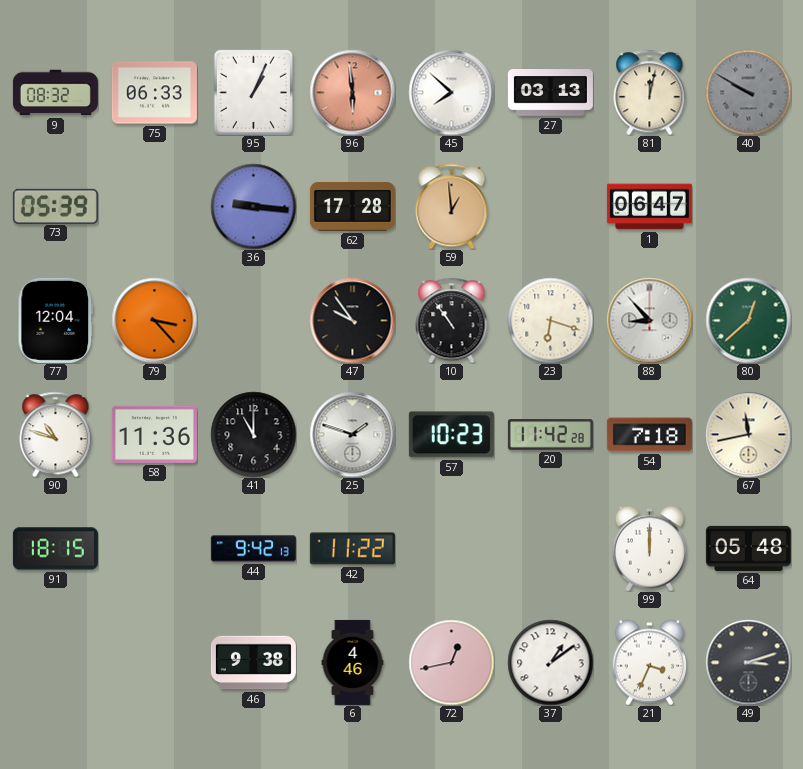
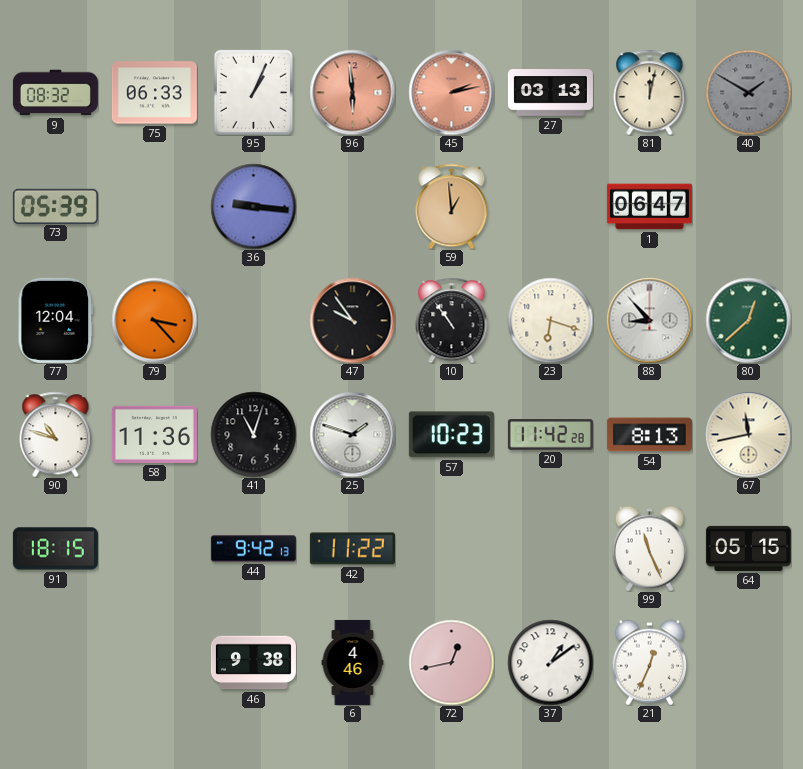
45: 7:52 -> 2:13
45 dial: white -> salmon
40: 9:50 -> 1:50
62: 17:28 -> none
41: 11:00 -> 11:03
54: 7:18 -> 8:13
99: 12:00 -> 11:26
64: 05:48 -> 05:15
21: 3:34 -> 12:34
49: 3:12 -> none
